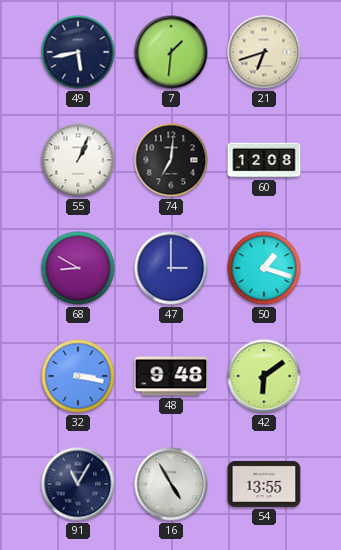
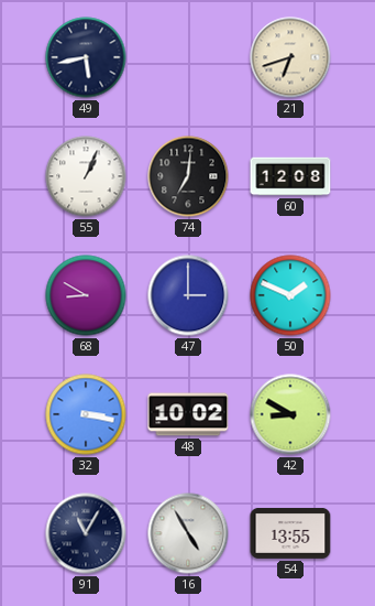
7: 1:31 -> none
50: 1:18 -> 1:49
48: 9:48 -> 10:02
42: 6:09 -> 8:50
